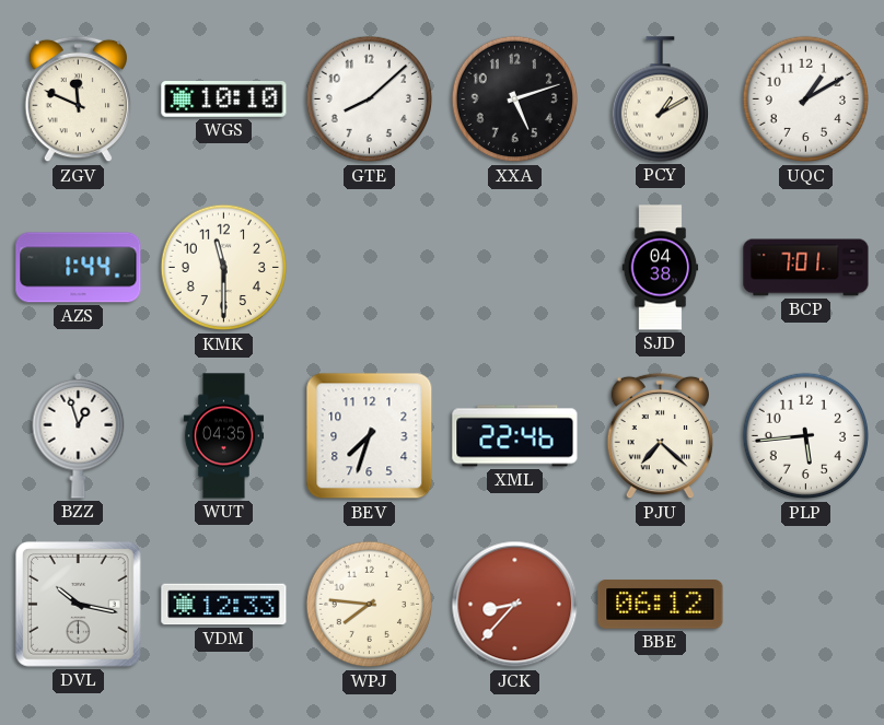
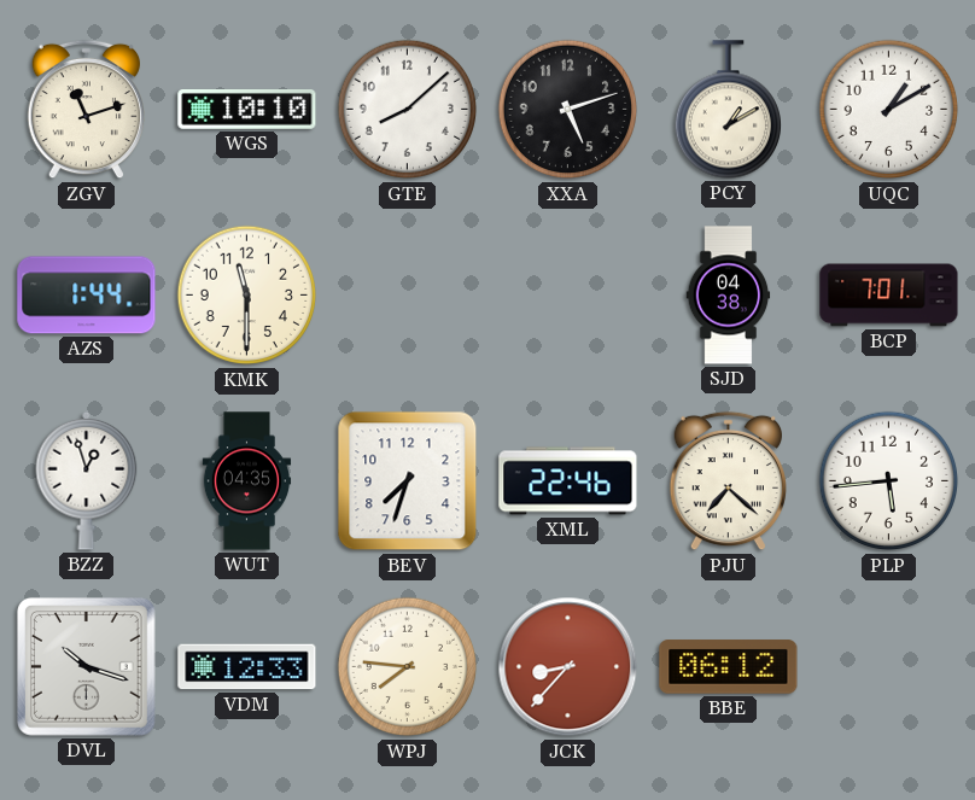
ZGV: 11:49 -> 11:12
DVL: 10:17 -> 10:18
